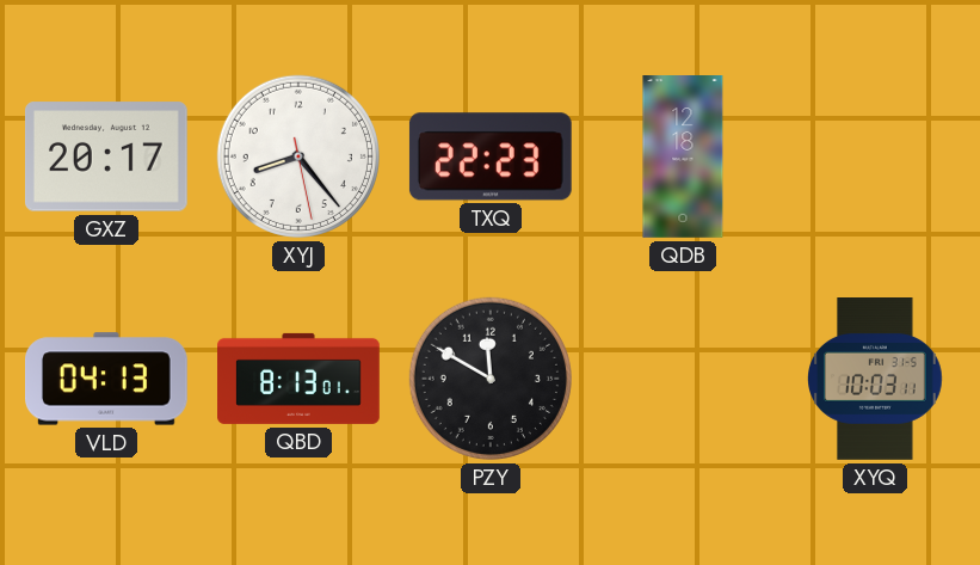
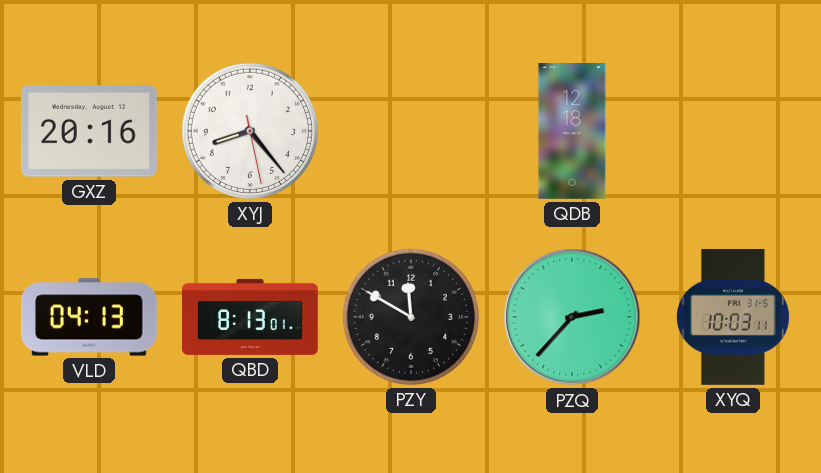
GXZ: 20:17 -> 20:16
TXQ: 22:23 -> none
PZQ: none -> 2:37
